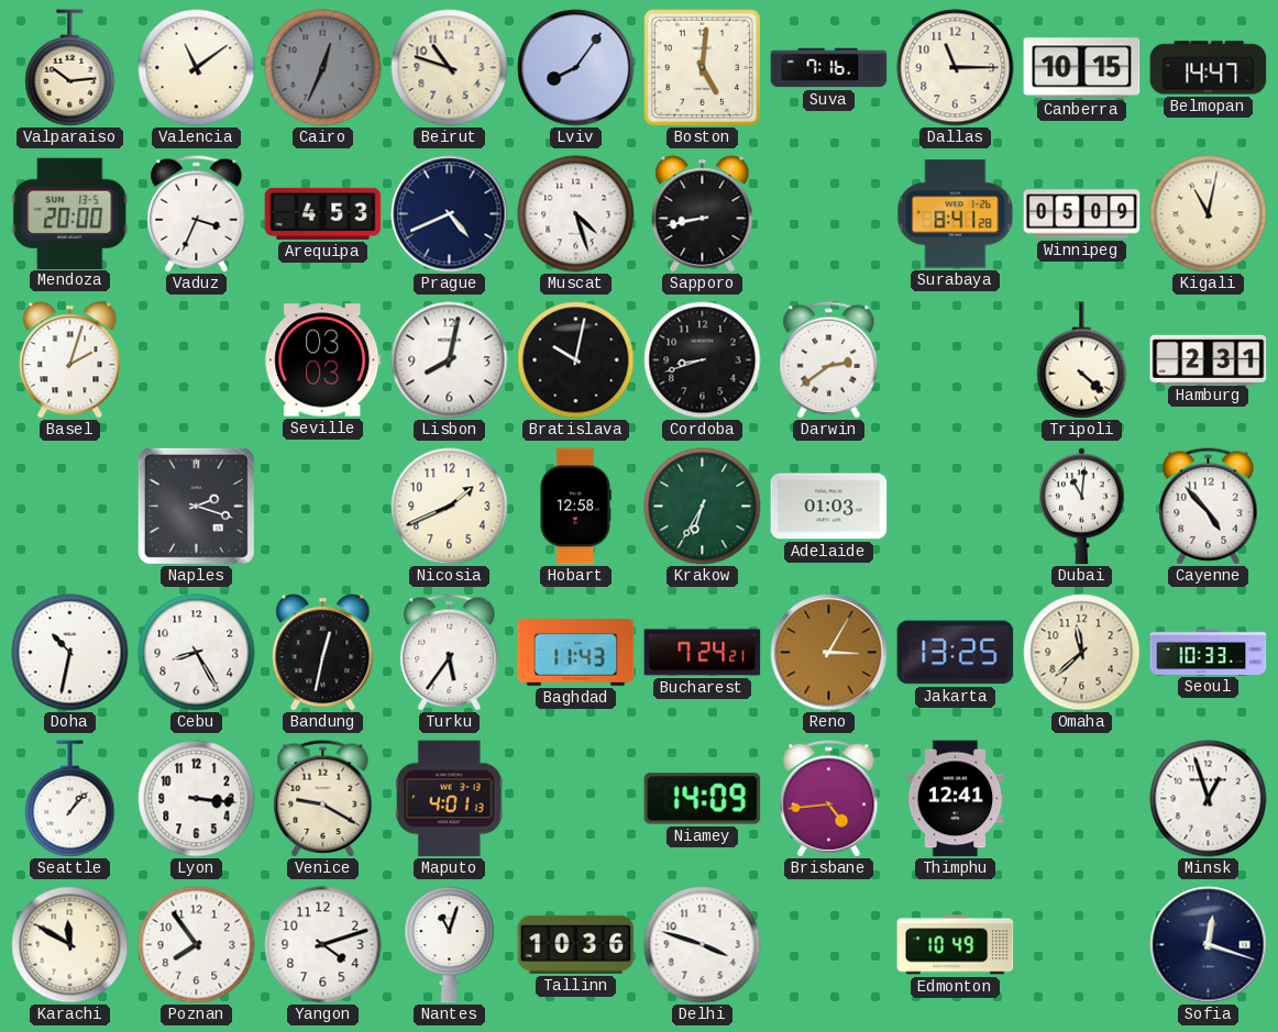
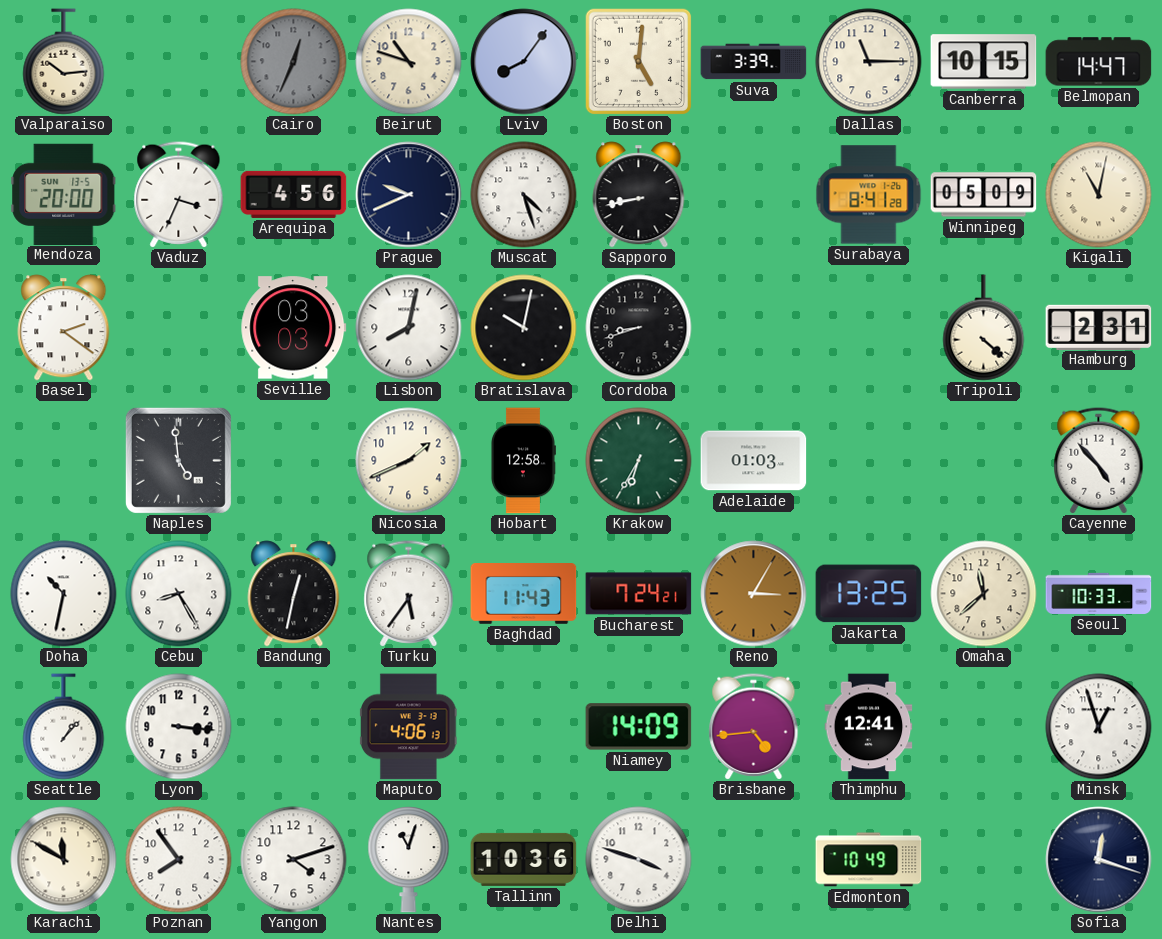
Valencia: 11:09 -> none
Suva: 7:16 -> 3:39
Arequipa: 4:53 -> 4:56
Prague: 4:41 -> 9:41
Basel: 2:03 -> 2:21
Darwin: 2:39 -> none
Naples: 2:18 -> 4:59
Dubai: 11:01 -> none
Venice: 9:20 -> none
Maputo: 4:01 -> 4:06
